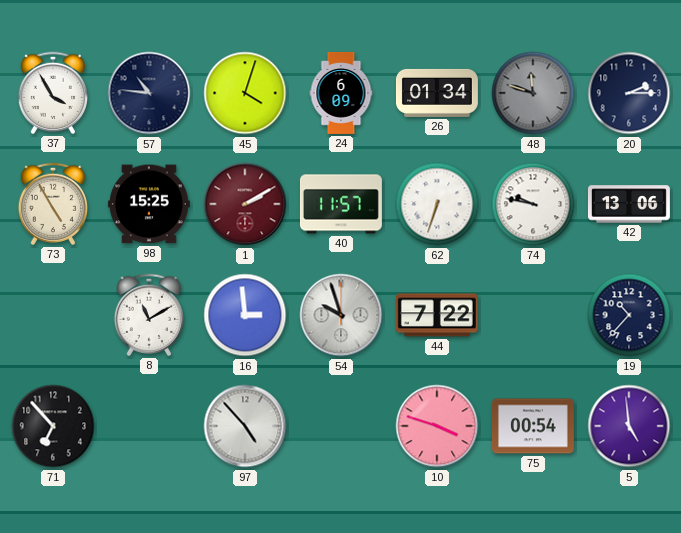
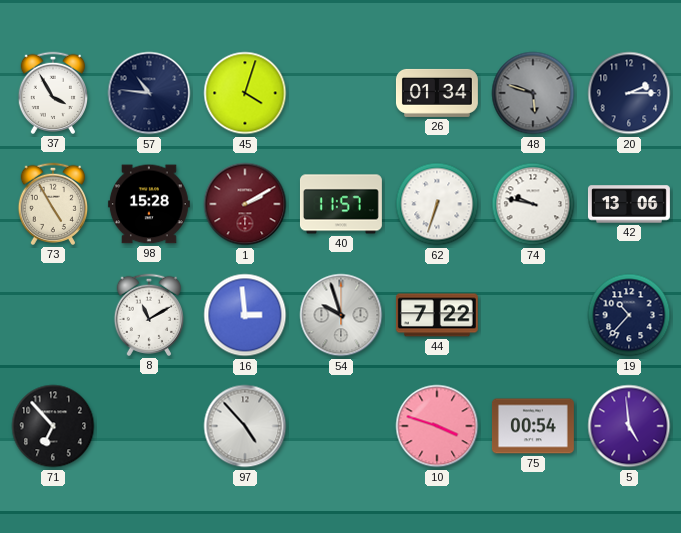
24: 6:09 -> none
48: 11:48 -> 5:48
98: 15:25 -> 15:28
